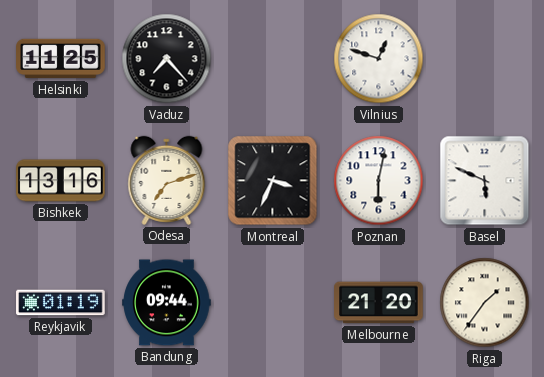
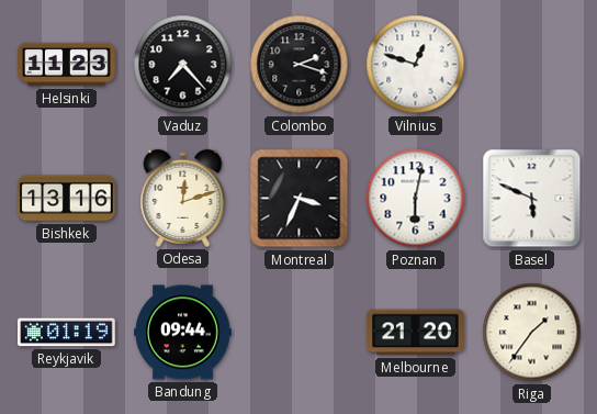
Helsinki: 11:25 -> 11:23
Colombo: none -> 2:18
Odesa: 7:12 -> 12:12
